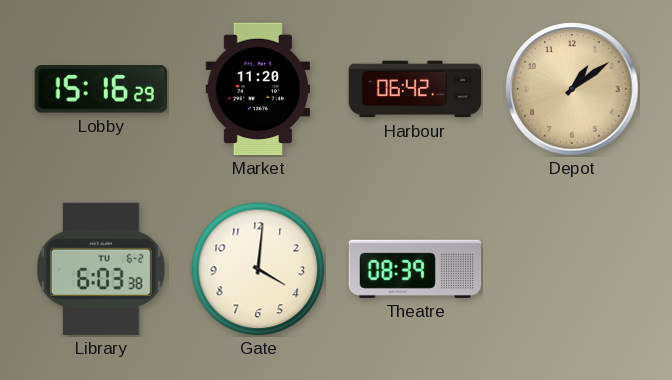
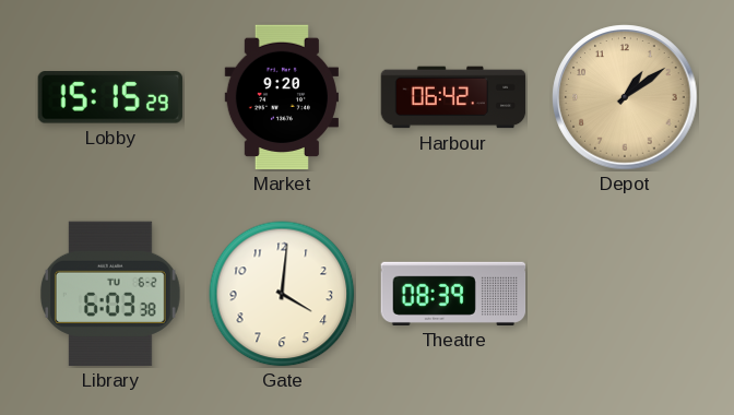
Lobby: 15:16 -> 15:15
Market: 11:20 -> 9:20
